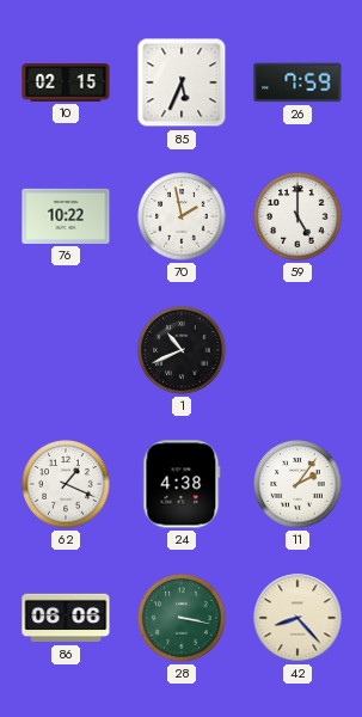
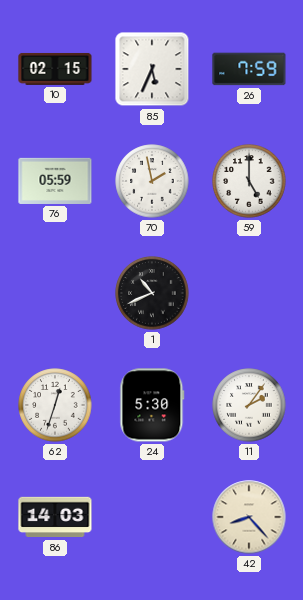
76: 10:22 -> 05:59
62: 1:19 -> 12:33
24: 4:38 -> 5:30
86: 06:06 -> 14:03
28: 3:17 -> none
